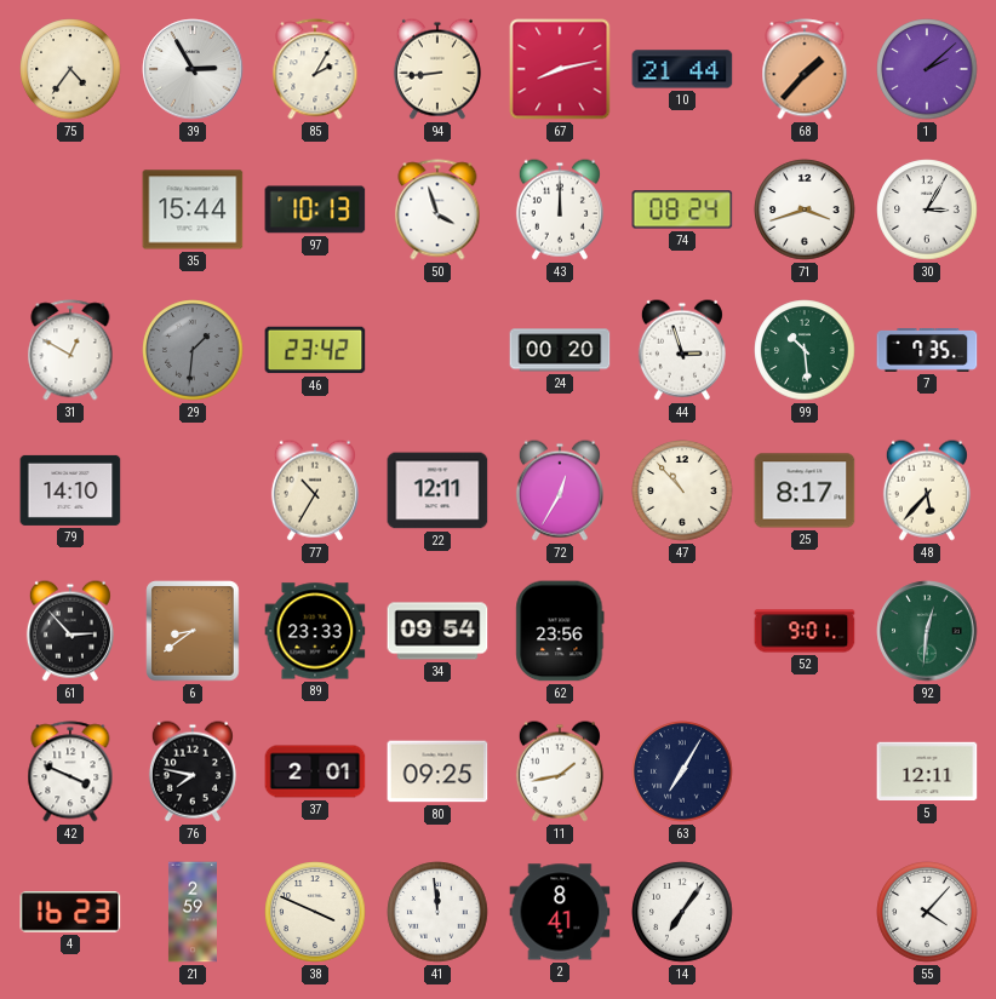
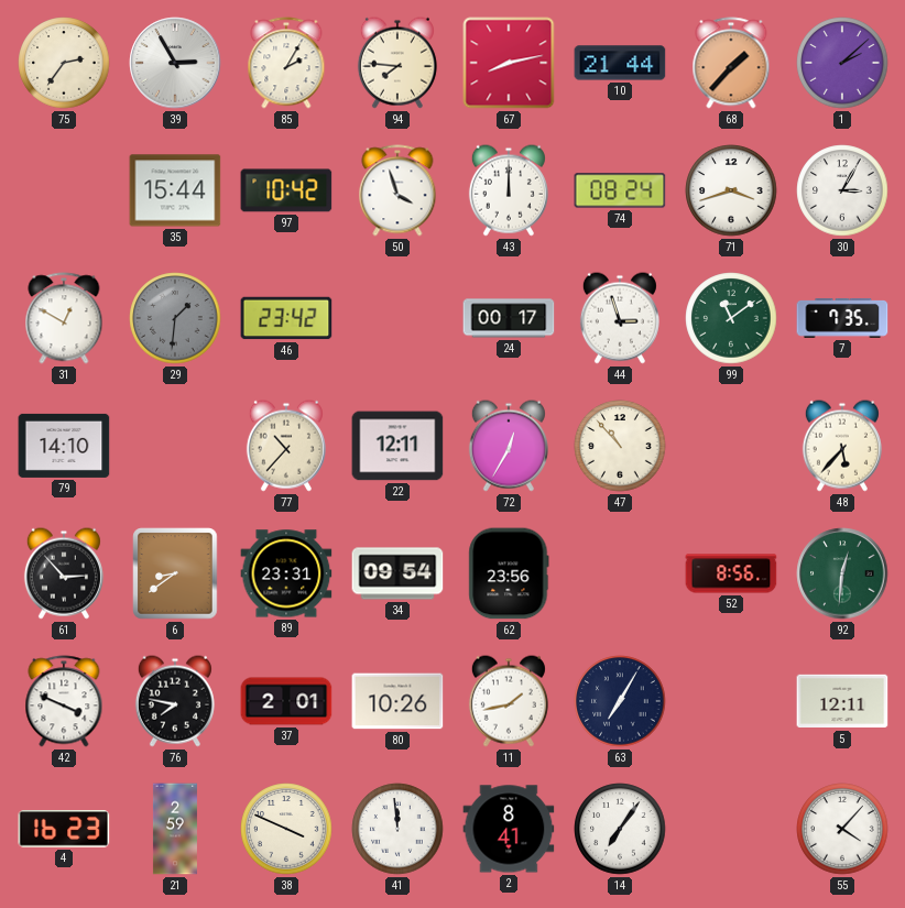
75: 4:36 -> 2:36
94: 8:44 -> 7:46
97: 10:13 -> 10:42
24: 00:20 -> 00:17
99: 10:29 -> 11:09
77: 10:35 -> 10:37
25: 8:17 -> none
89: 23:33 -> 23:31
52: 9:01 -> 8:56
80: 09:25 -> 10:26
